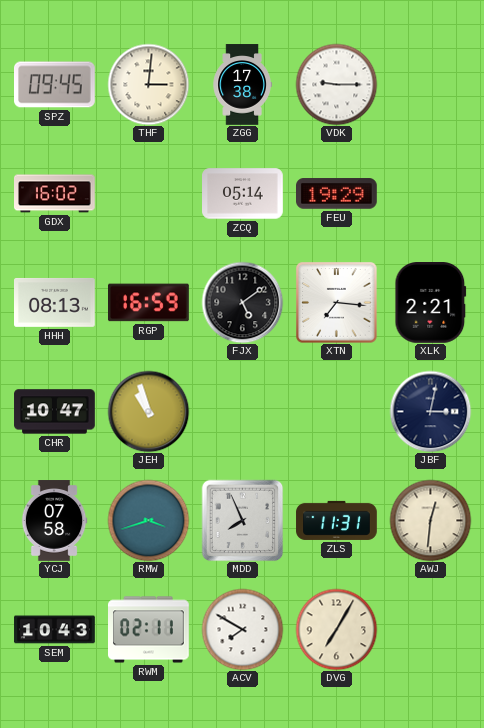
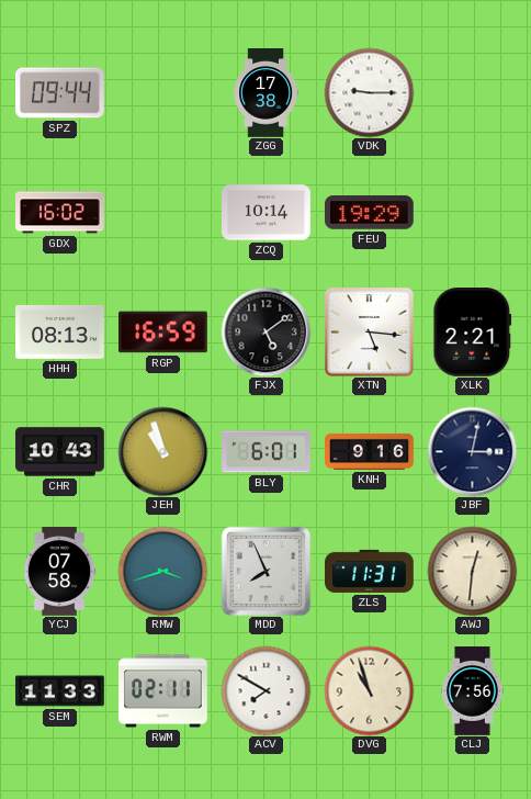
SPZ: 09:45 -> 09:44
THF: 3:01 -> none
ZCQ: 05:14 -> 10:14
XTN: 7:16 -> 5:16
CHR: 10:47 -> 10:43
BLY: none -> 6:01
KNH: none -> 9:16
SEM: 10:43 -> 11:33
DVG: 7:05 -> 10:57
CLJ: none -> 7:56
